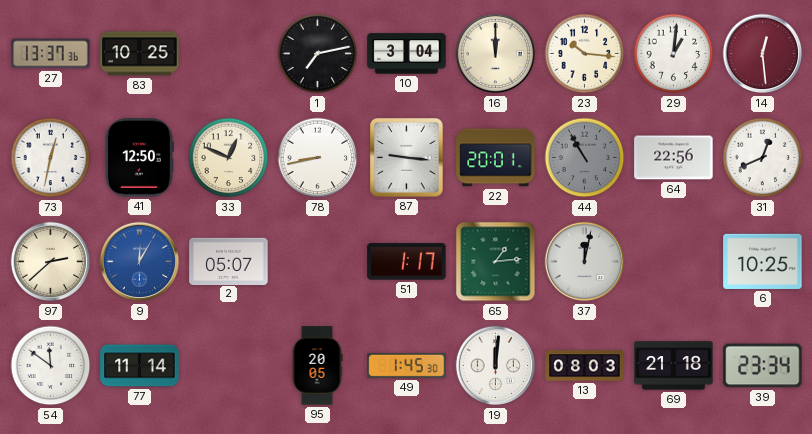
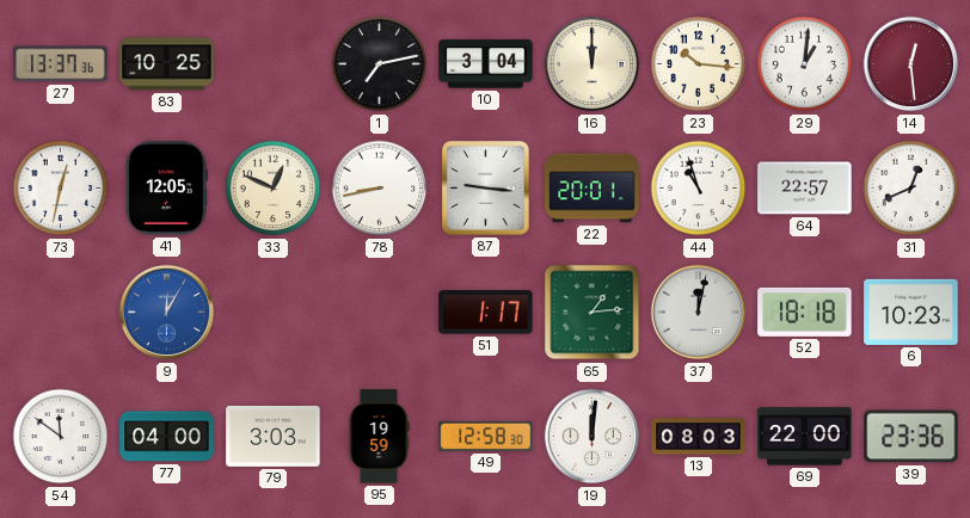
41: 12:50 -> 12:05
44: 10:55 -> 10:57
44 dial: grey -> white
64: 22:56 -> 22:57
97: 2:38 -> none
2: 05:07 -> none
52: none -> 18:18
6: 10:25 -> 10:23
77: 11:14 -> 04:00
79: none -> 3:03
95: 20:05 -> 19:59
49: 1:45 -> 12:58
69: 21:18 -> 22:00
39: 23:34 -> 23:36
